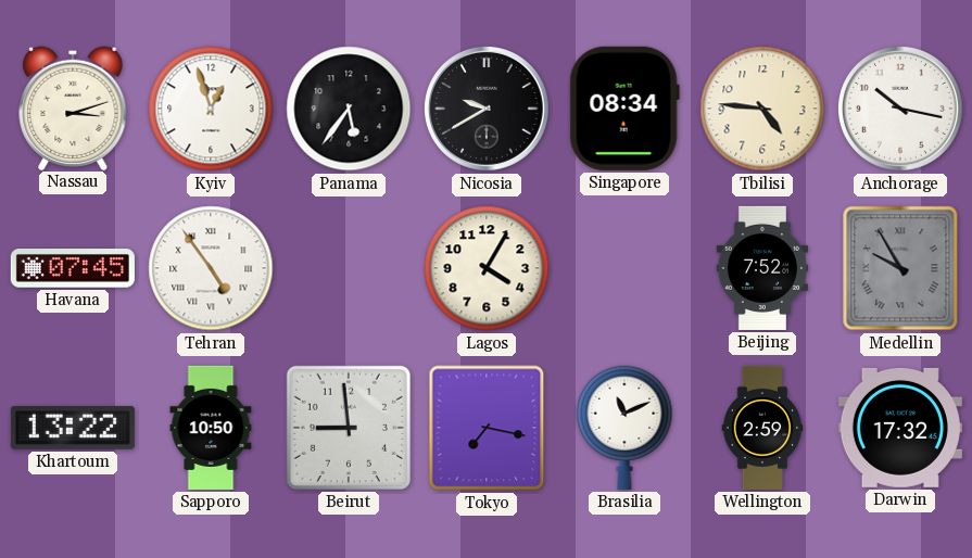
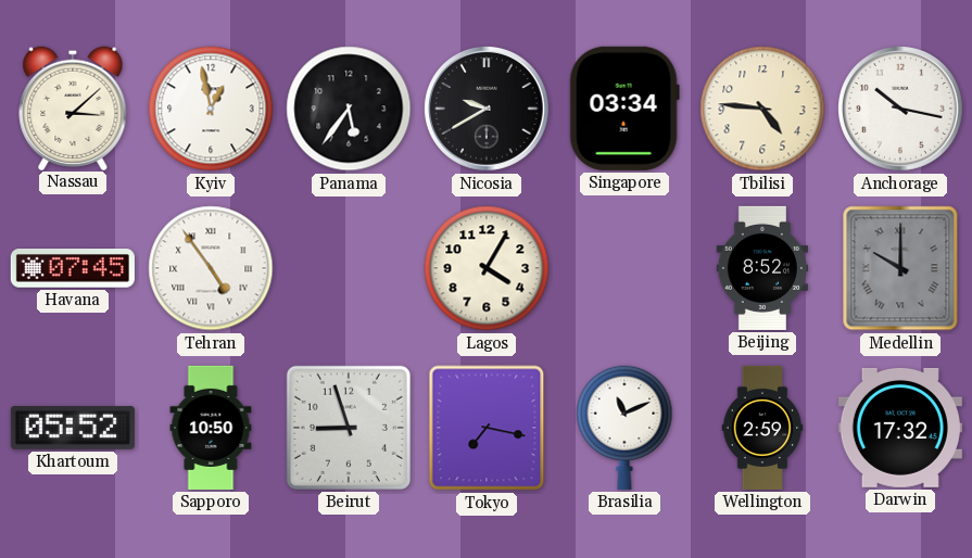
Nassau: 3:12 -> 3:08
Kyiv: 12:57 -> 12:58
Singapore: 08:34 -> 03:34
Beijing: 7:52 -> 8:52
Medellin: 9:55 -> 10:00
Khartoum: 13:22 -> 05:52
Beirut: 8:59 -> 8:57
